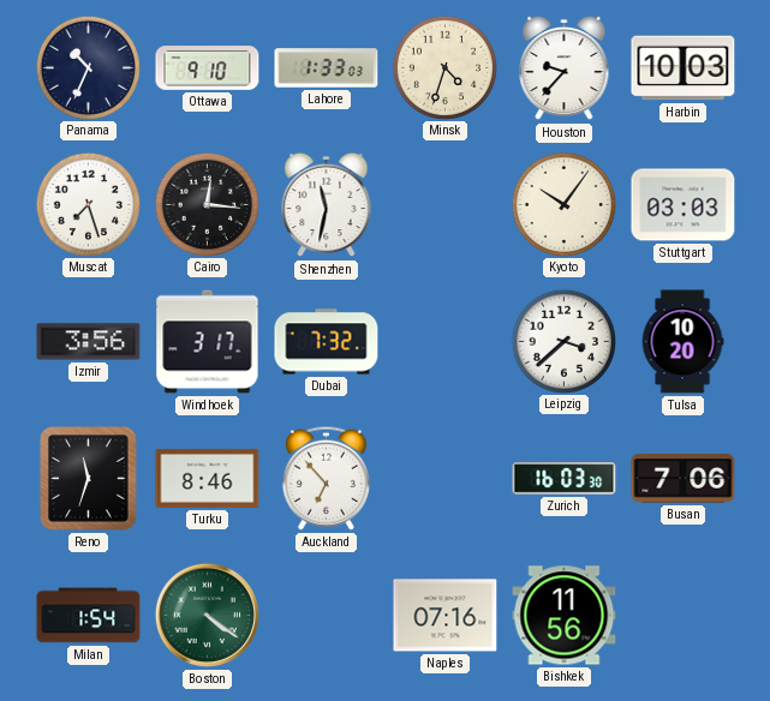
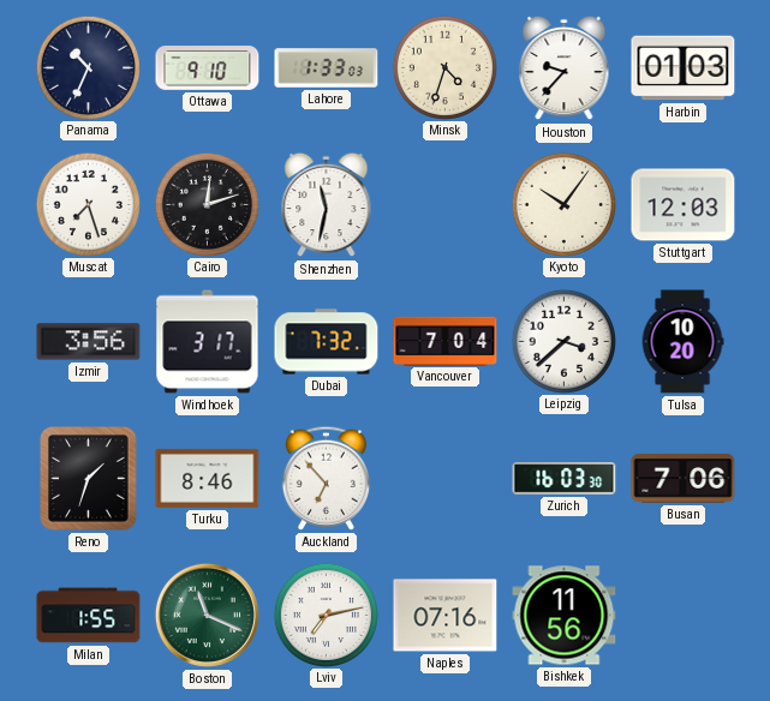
Harbin: 10:03 -> 01:03
Cairo: 12:16 -> 12:12
Stuttgart: 03:03 -> 12:03
Vancouver: none -> 7:04
Reno: 11:33 -> 1:33
Milan: 1:54 -> 1:55
Boston: 4:21 -> 11:19
Lviv: none -> 7:13
